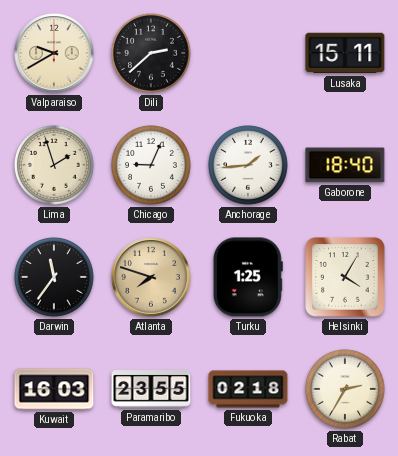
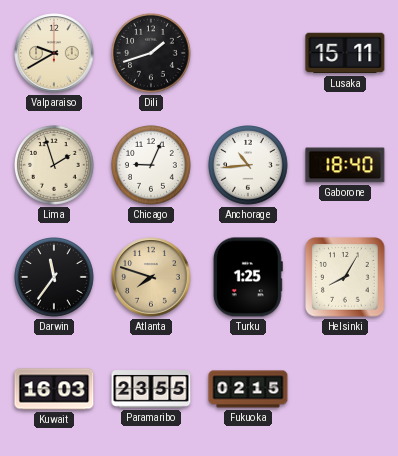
Dili: 2:38 -> 1:42
Anchorage: 1:44 -> 10:44
Helsinki: 4:05 -> 8:05
Fukuoka: 02:18 -> 02:15
Rabat: 2:35 -> none
